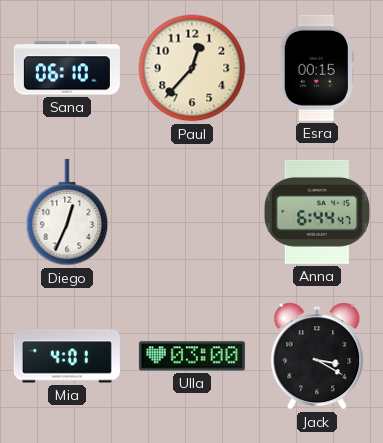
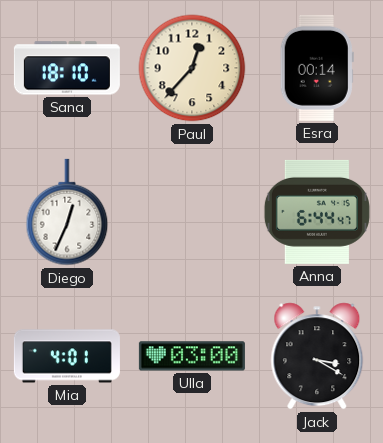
Sana: 06:10 -> 18:10
Esra: 00:15 -> 00:14
